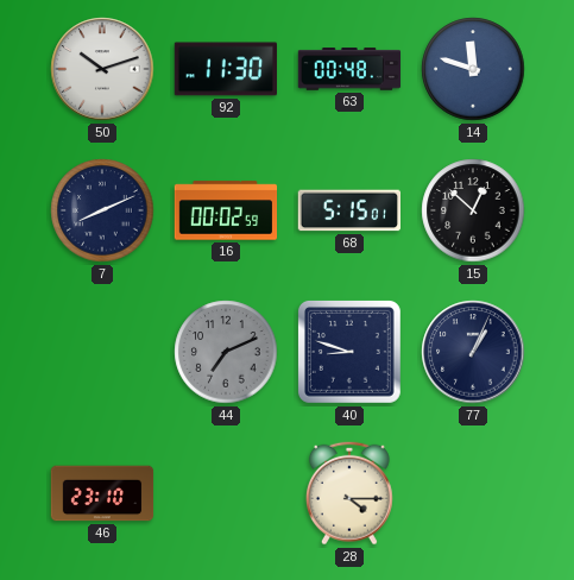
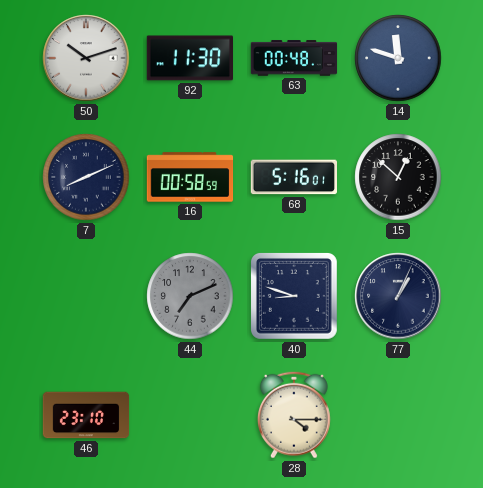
16: 00:02 -> 00:58
68: 5:15 -> 5:16
